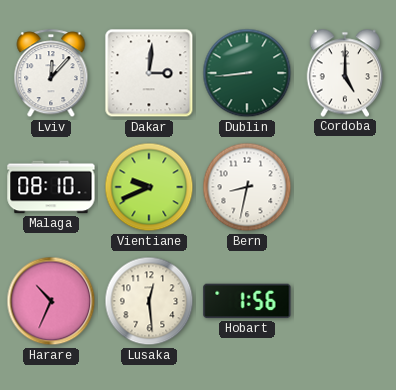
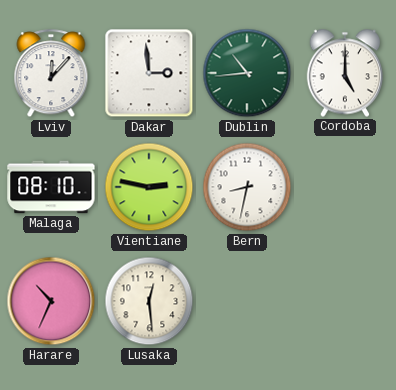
Dakar: 3:01 -> 2:59
Dublin: 8:44 -> 10:44
Vientiane: 9:41 -> 2:47
Hobart: 1:56 -> none
